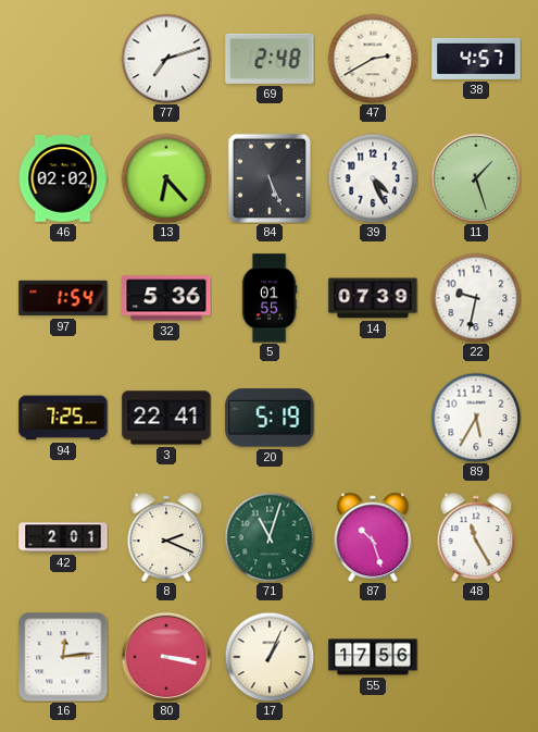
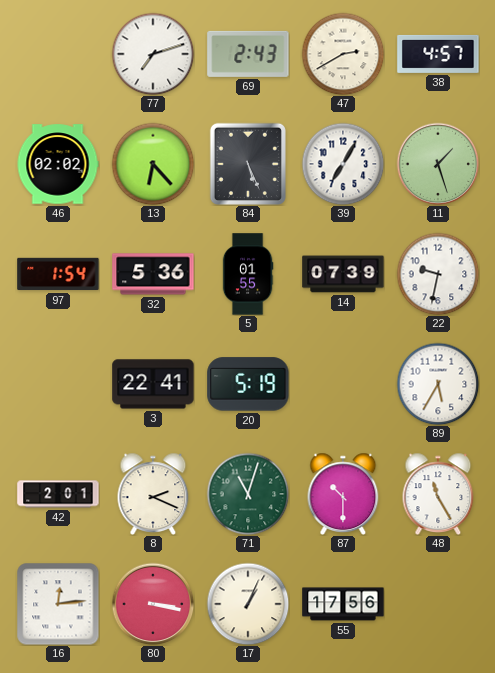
69: 2:48 -> 2:43
39: 4:26 -> 7:05
94: 7:25 -> none
87: 10:27 -> 10:30
